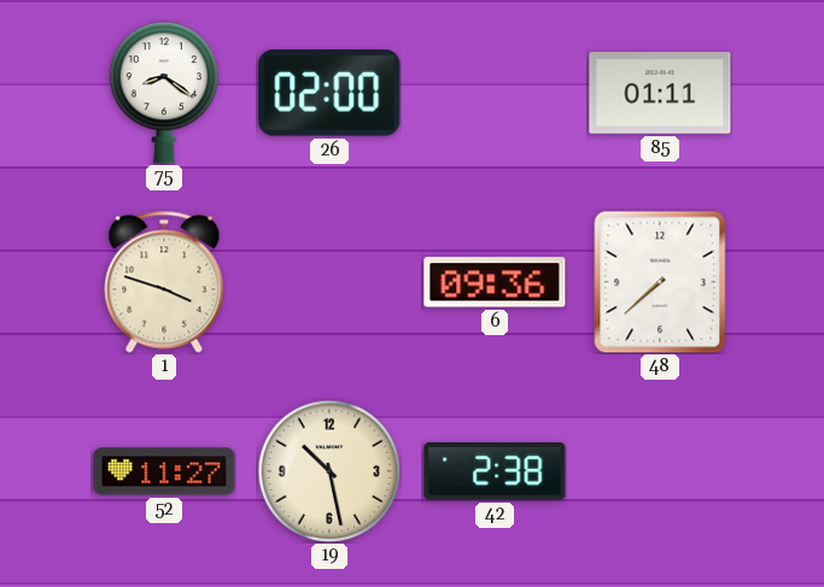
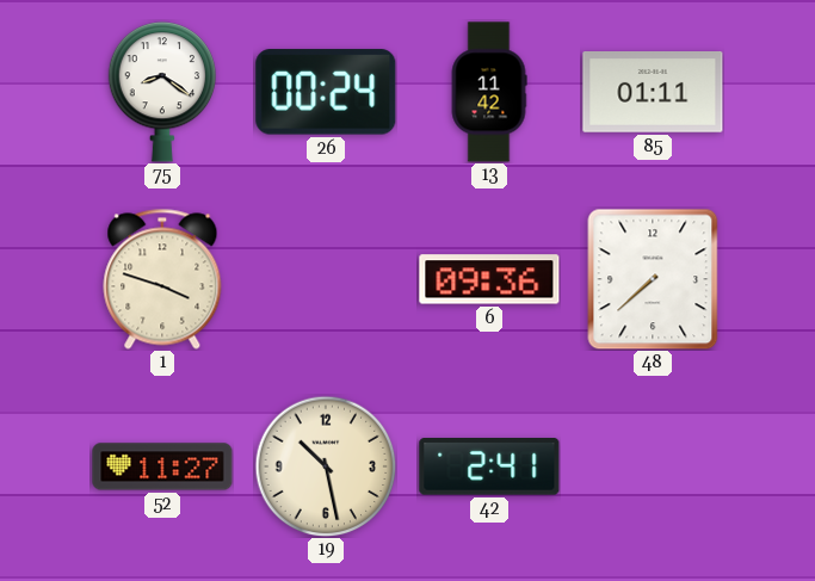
26: 02:00 -> 00:24
13: none -> 11:42
42: 2:38 -> 2:41
